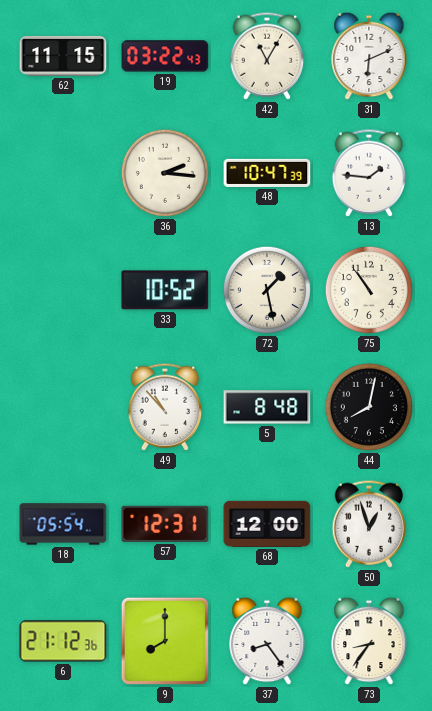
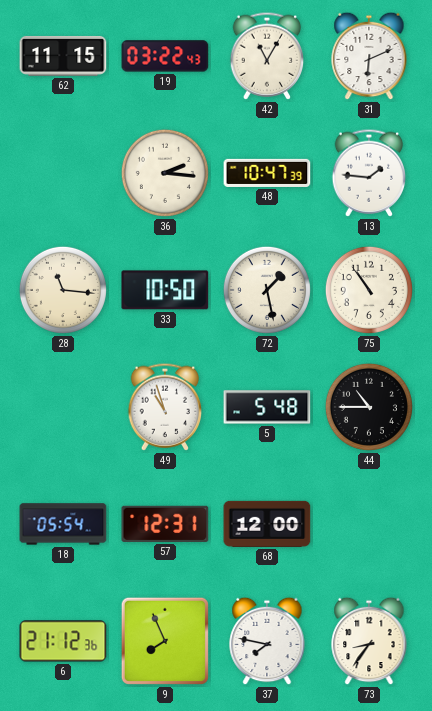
28: none -> 11:16
33: 10:52 -> 10:50
49: 10:53 -> 10:57
5: 8:48 -> 5:48
44: 8:02 -> 10:45
50: 12:57 -> none
9: 8:00 -> 7:56
37: 8:24 -> 7:47
